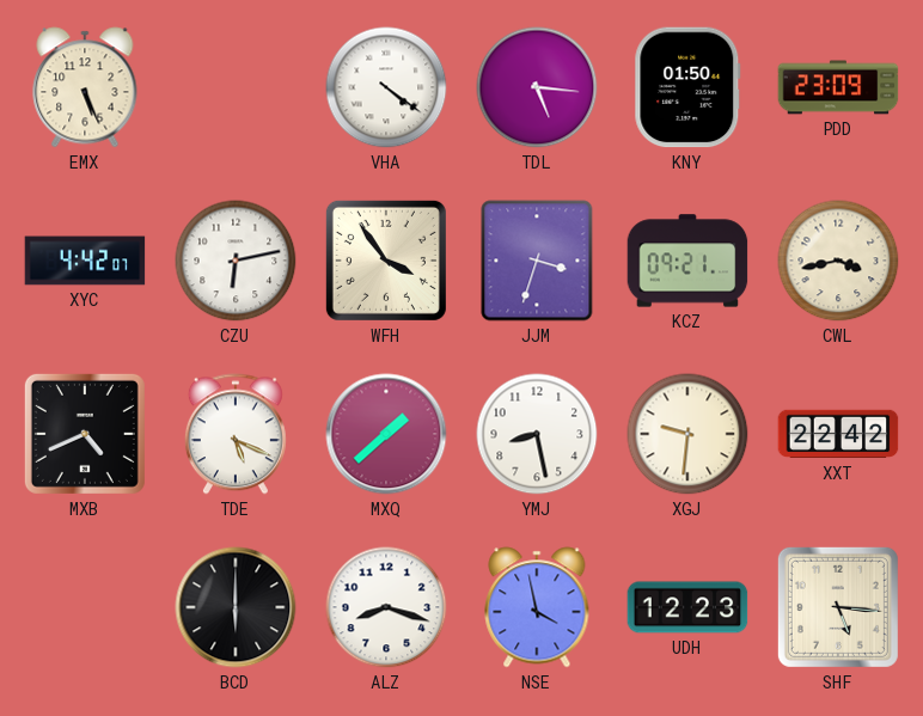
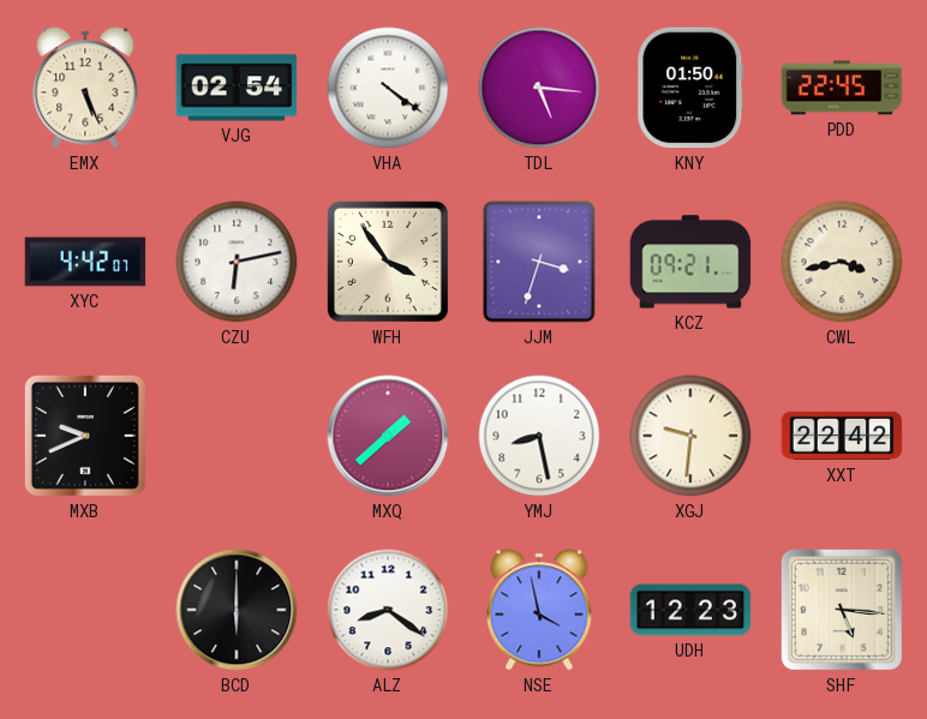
VJG: none -> 02:54
PDD: 23:09 -> 22:45
MXB: 4:41 -> 9:41
TDE: 5:19 -> none
ALZ: 8:18 -> 8:21
